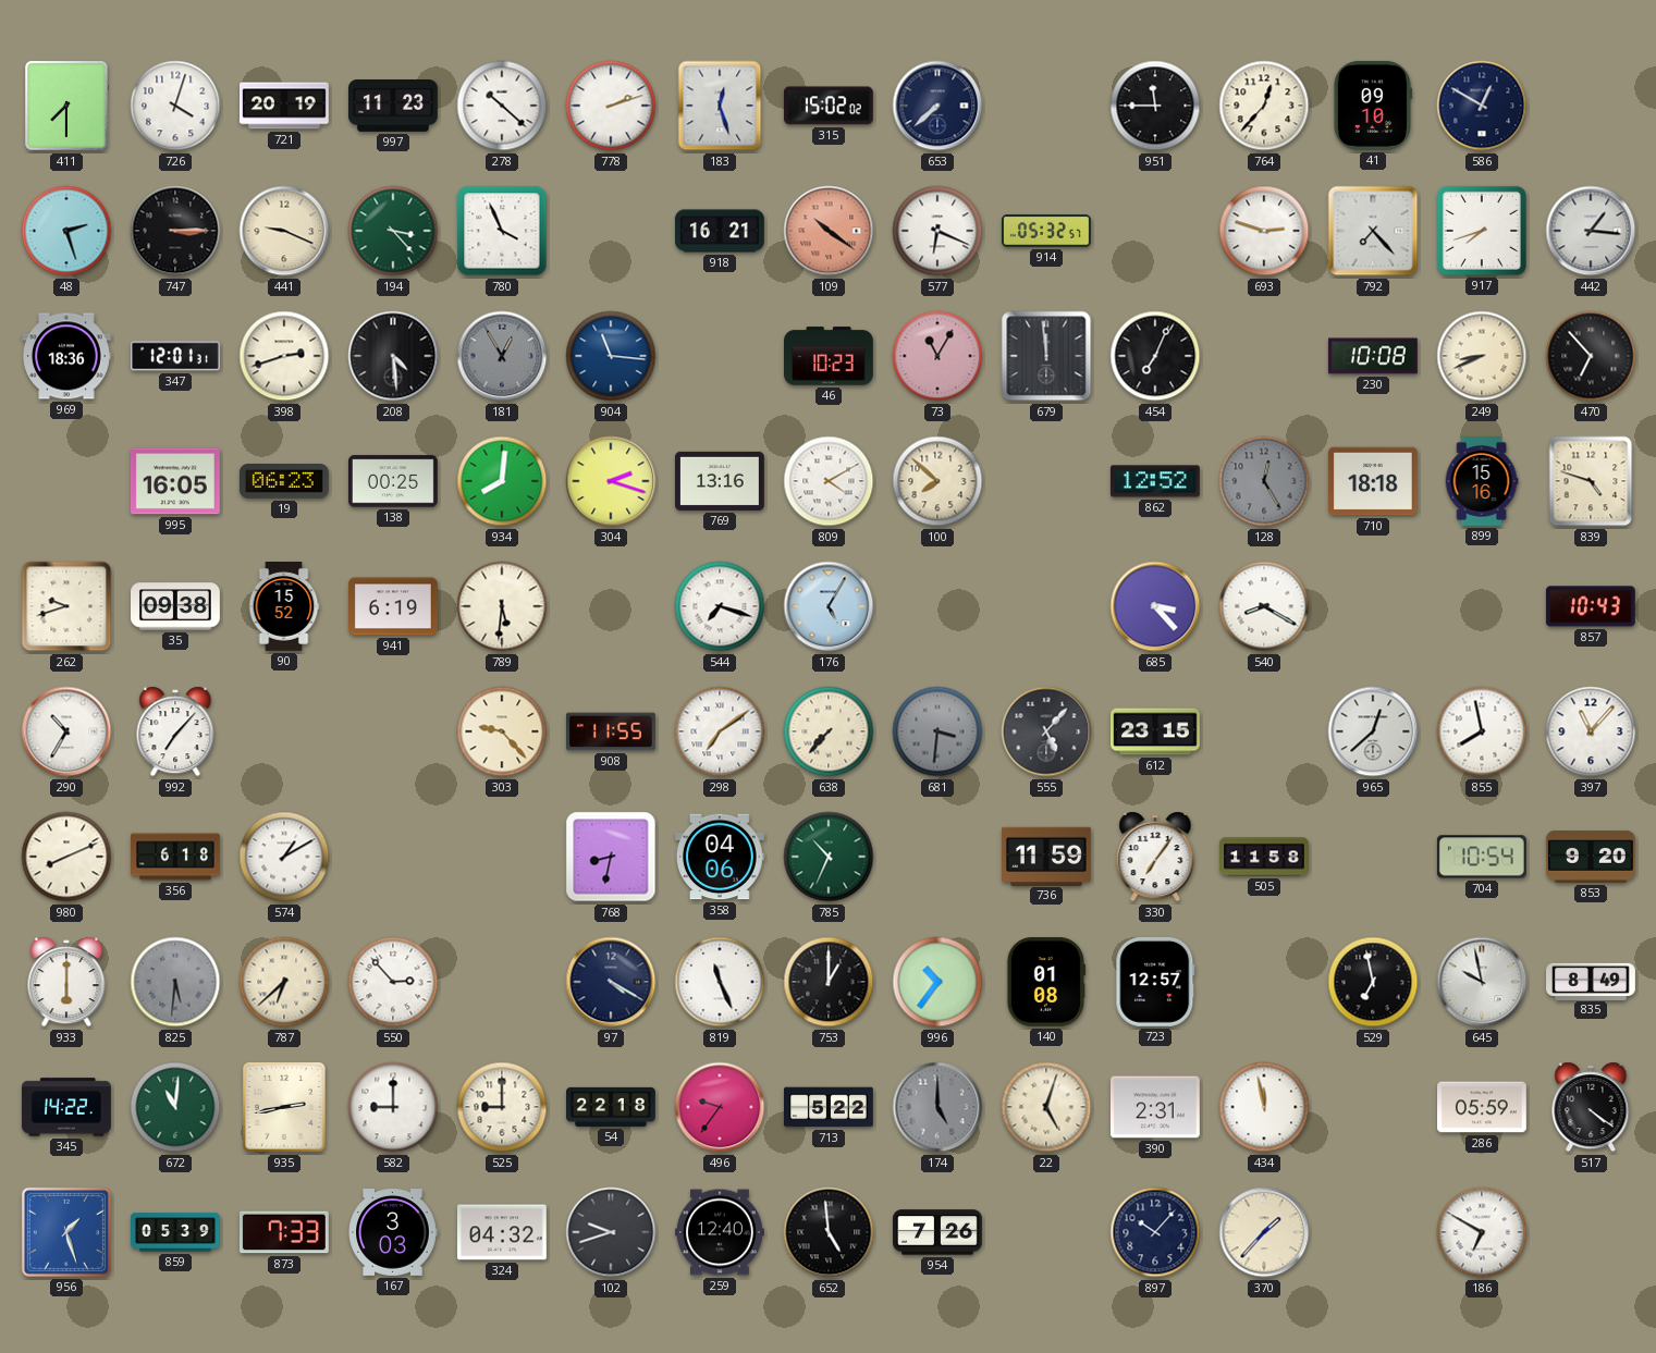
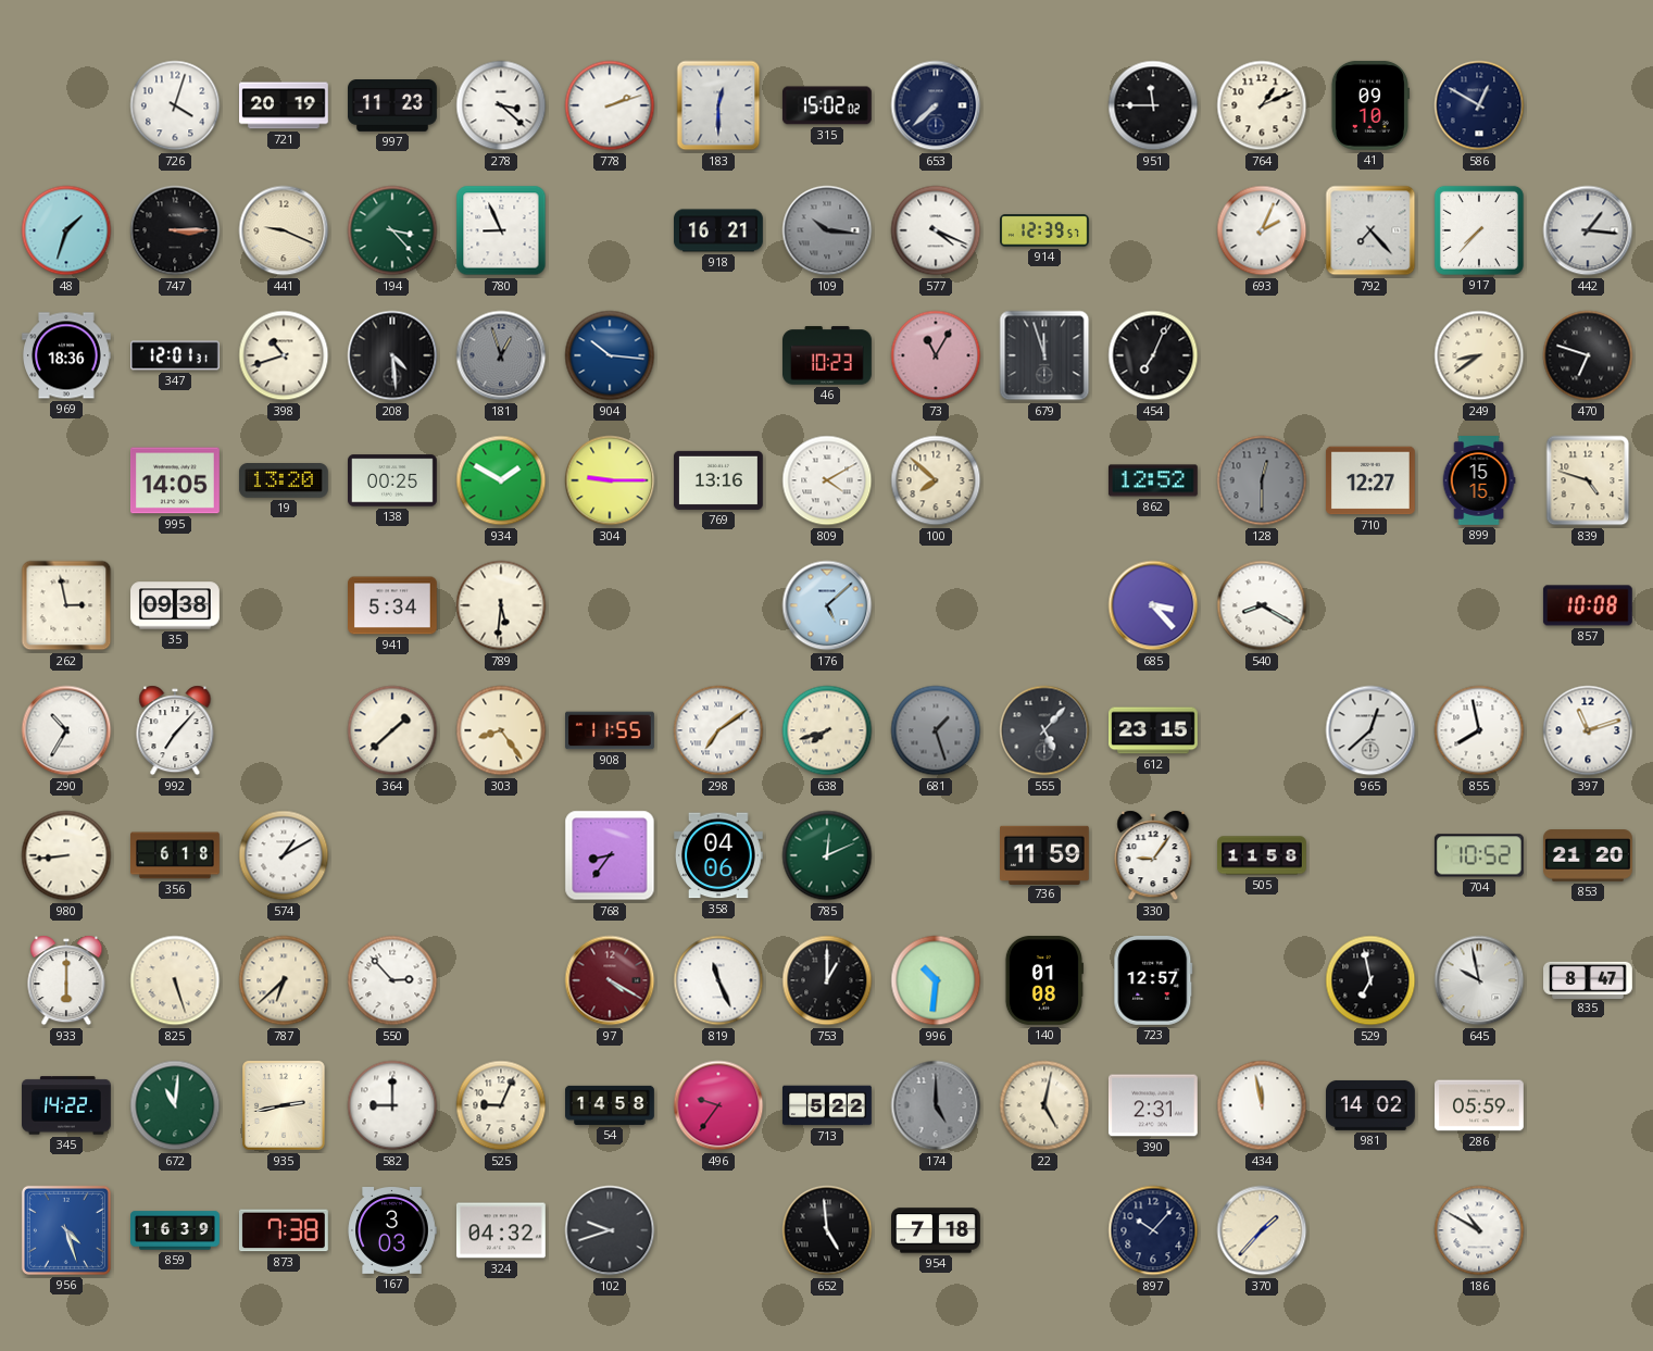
411: 7:30 -> none
278: 10:22 -> 3:22
183: 12:27 -> 12:30
764: 12:37 -> 1:11
48: 2:27 -> 1:33
780: 3:56 -> 8:56
109: 10:21 -> 10:16
109 dial: salmon -> grey
577: 6:19 -> 4:19
914: 05:32 -> 12:39
693: 2:48 -> 2:04
917: 7:42 -> 7:37
398: 2:42 -> 10:42
181: 12:55 -> 12:57
904: 11:16 -> 10:16
679: 11:59 -> 11:57
230: 10:08 -> none
249: 8:41 -> 8:39
470: 6:53 -> 6:48
995: 16:05 -> 14:05
19: 06:23 -> 13:20
934: 8:01 -> 1:50
304: 2:18 -> 9:15
128: 12:25 -> 12:30
710: 18:18 -> 12:27
899: 15:16 -> 15:15
262: 9:42 -> 2:58
90: 15:52 -> none
941: 6:19 -> 5:34
544: 7:18 -> none
176: 5:05 -> 5:08
857: 10:43 -> 10:08
364: none -> 1:38
303: 9:23 -> 8:24
638: 7:37 -> 7:42
681: 3:31 -> 1:27
397: 11:07 -> 11:12
980: 8:11 -> 8:44
768: 8:32 -> 8:36
785: 10:34 -> 12:11
330: 7:06 -> 9:06
704: 10:54 -> 10:52
853: 9:20 -> 21:20
825: 5:31 -> 5:27
825 dial: grey -> cream
97 dial: navy -> burgundy
996: 10:36 -> 10:31
835: 8:49 -> 8:47
525: 9:00 -> 9:04
54: 22:18 -> 14:58
22: 5:03 -> 5:02
981: none -> 14:02
517: 4:21 -> none
956: 1:27 -> 4:27
859: 05:39 -> 16:39
873: 7:33 -> 7:38
259: 12:40 -> none
954: 7:26 -> 7:18
186: 6:50 -> 10:50
